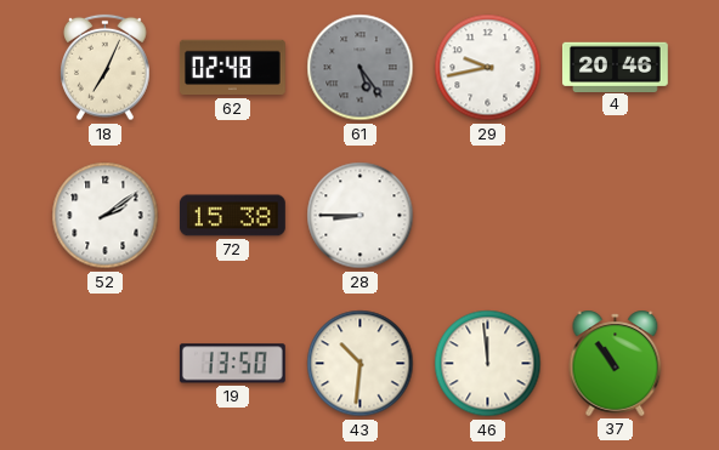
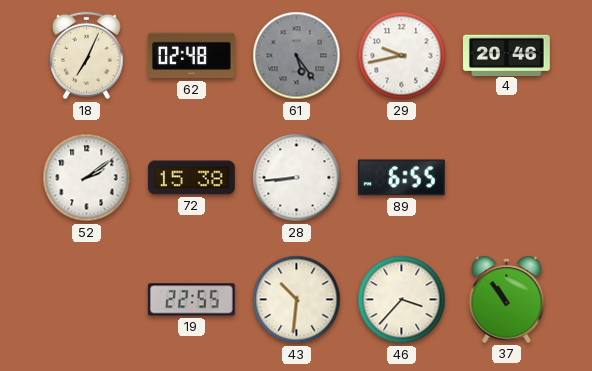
28: 8:45 -> 8:44
89: none -> 6:55
19: 13:50 -> 22:55
46: 11:59 -> 3:37
